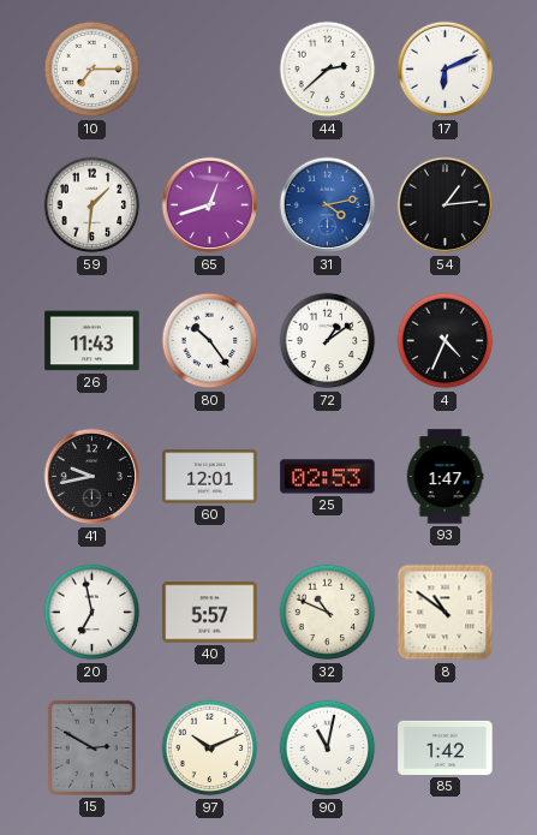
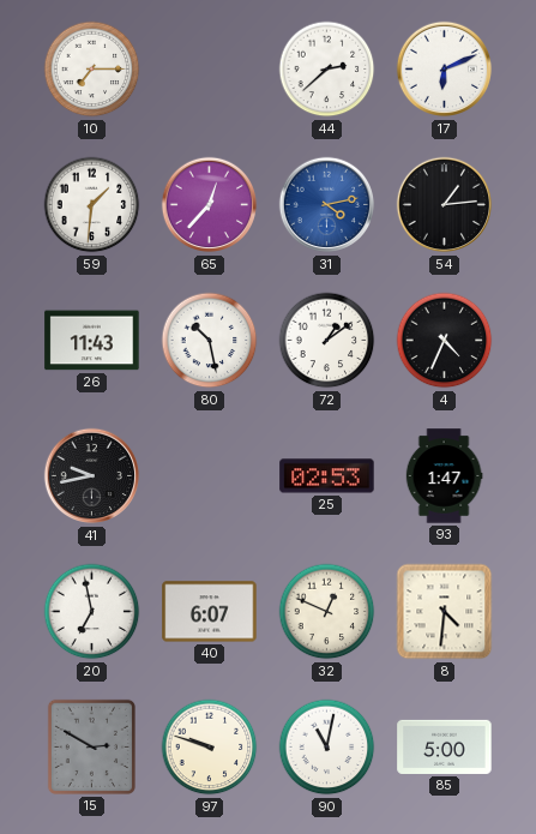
65: 12:42 -> 12:37
80: 10:24 -> 10:28
60: 12:01 -> none
40: 5:57 -> 6:07
32: 10:49 -> 12:49
8: 10:51 -> 4:31
97: 10:11 -> 9:48
85: 1:42 -> 5:00
